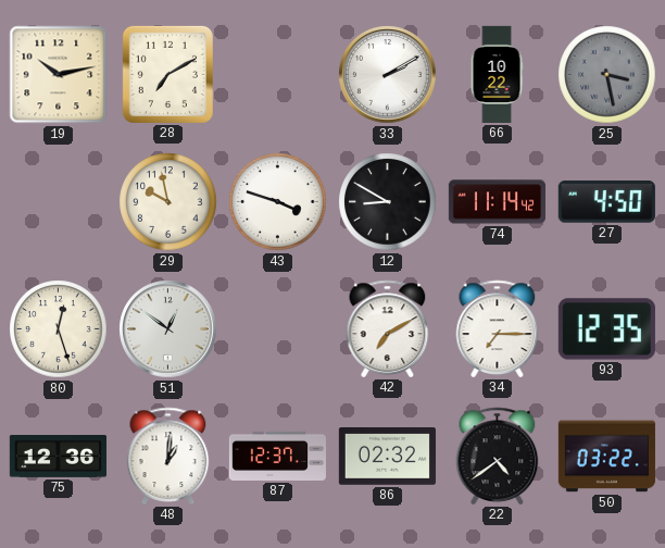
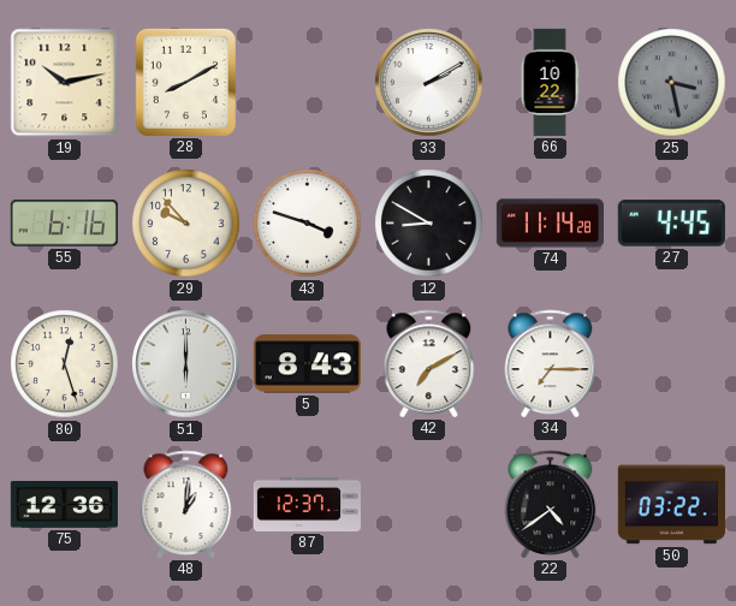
28: 7:10 -> 8:10
55: none -> 6:16
29: 9:58 -> 9:53
74: 11:14:42 -> 11:14:28
27: 4:50 -> 4:45
51: 12:51 -> 6:00
5: none -> 8:43
93: 12:35 -> none
86: 02:32 -> none
